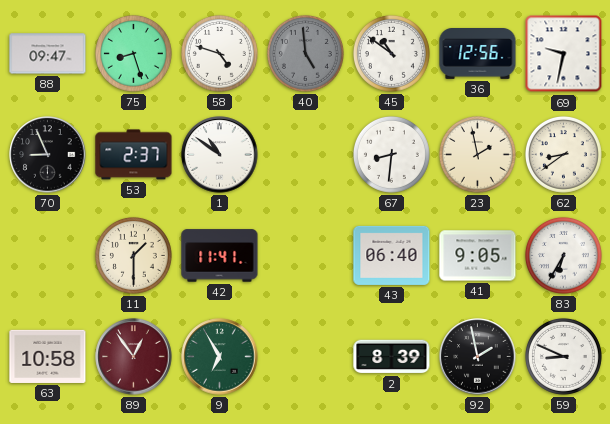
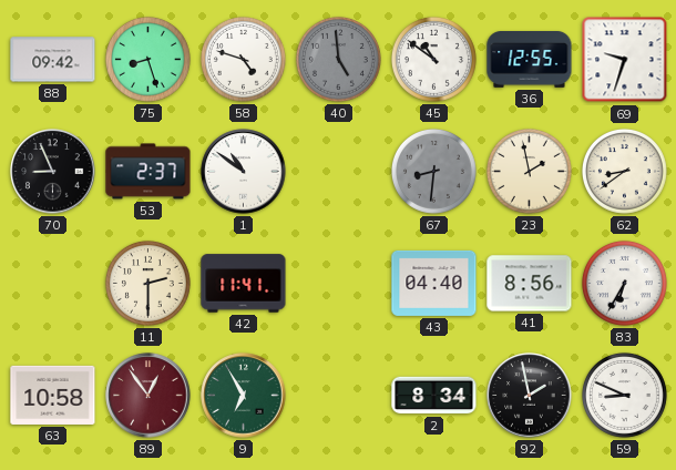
88: 09:47 -> 09:42
36: 12:56 -> 12:55
69: 9:32 -> 9:33
67 dial: white -> grey
11: 1:30 -> 2:30
43: 06:40 -> 04:40
41: 9:05 -> 8:56
2: 8:39 -> 8:34
